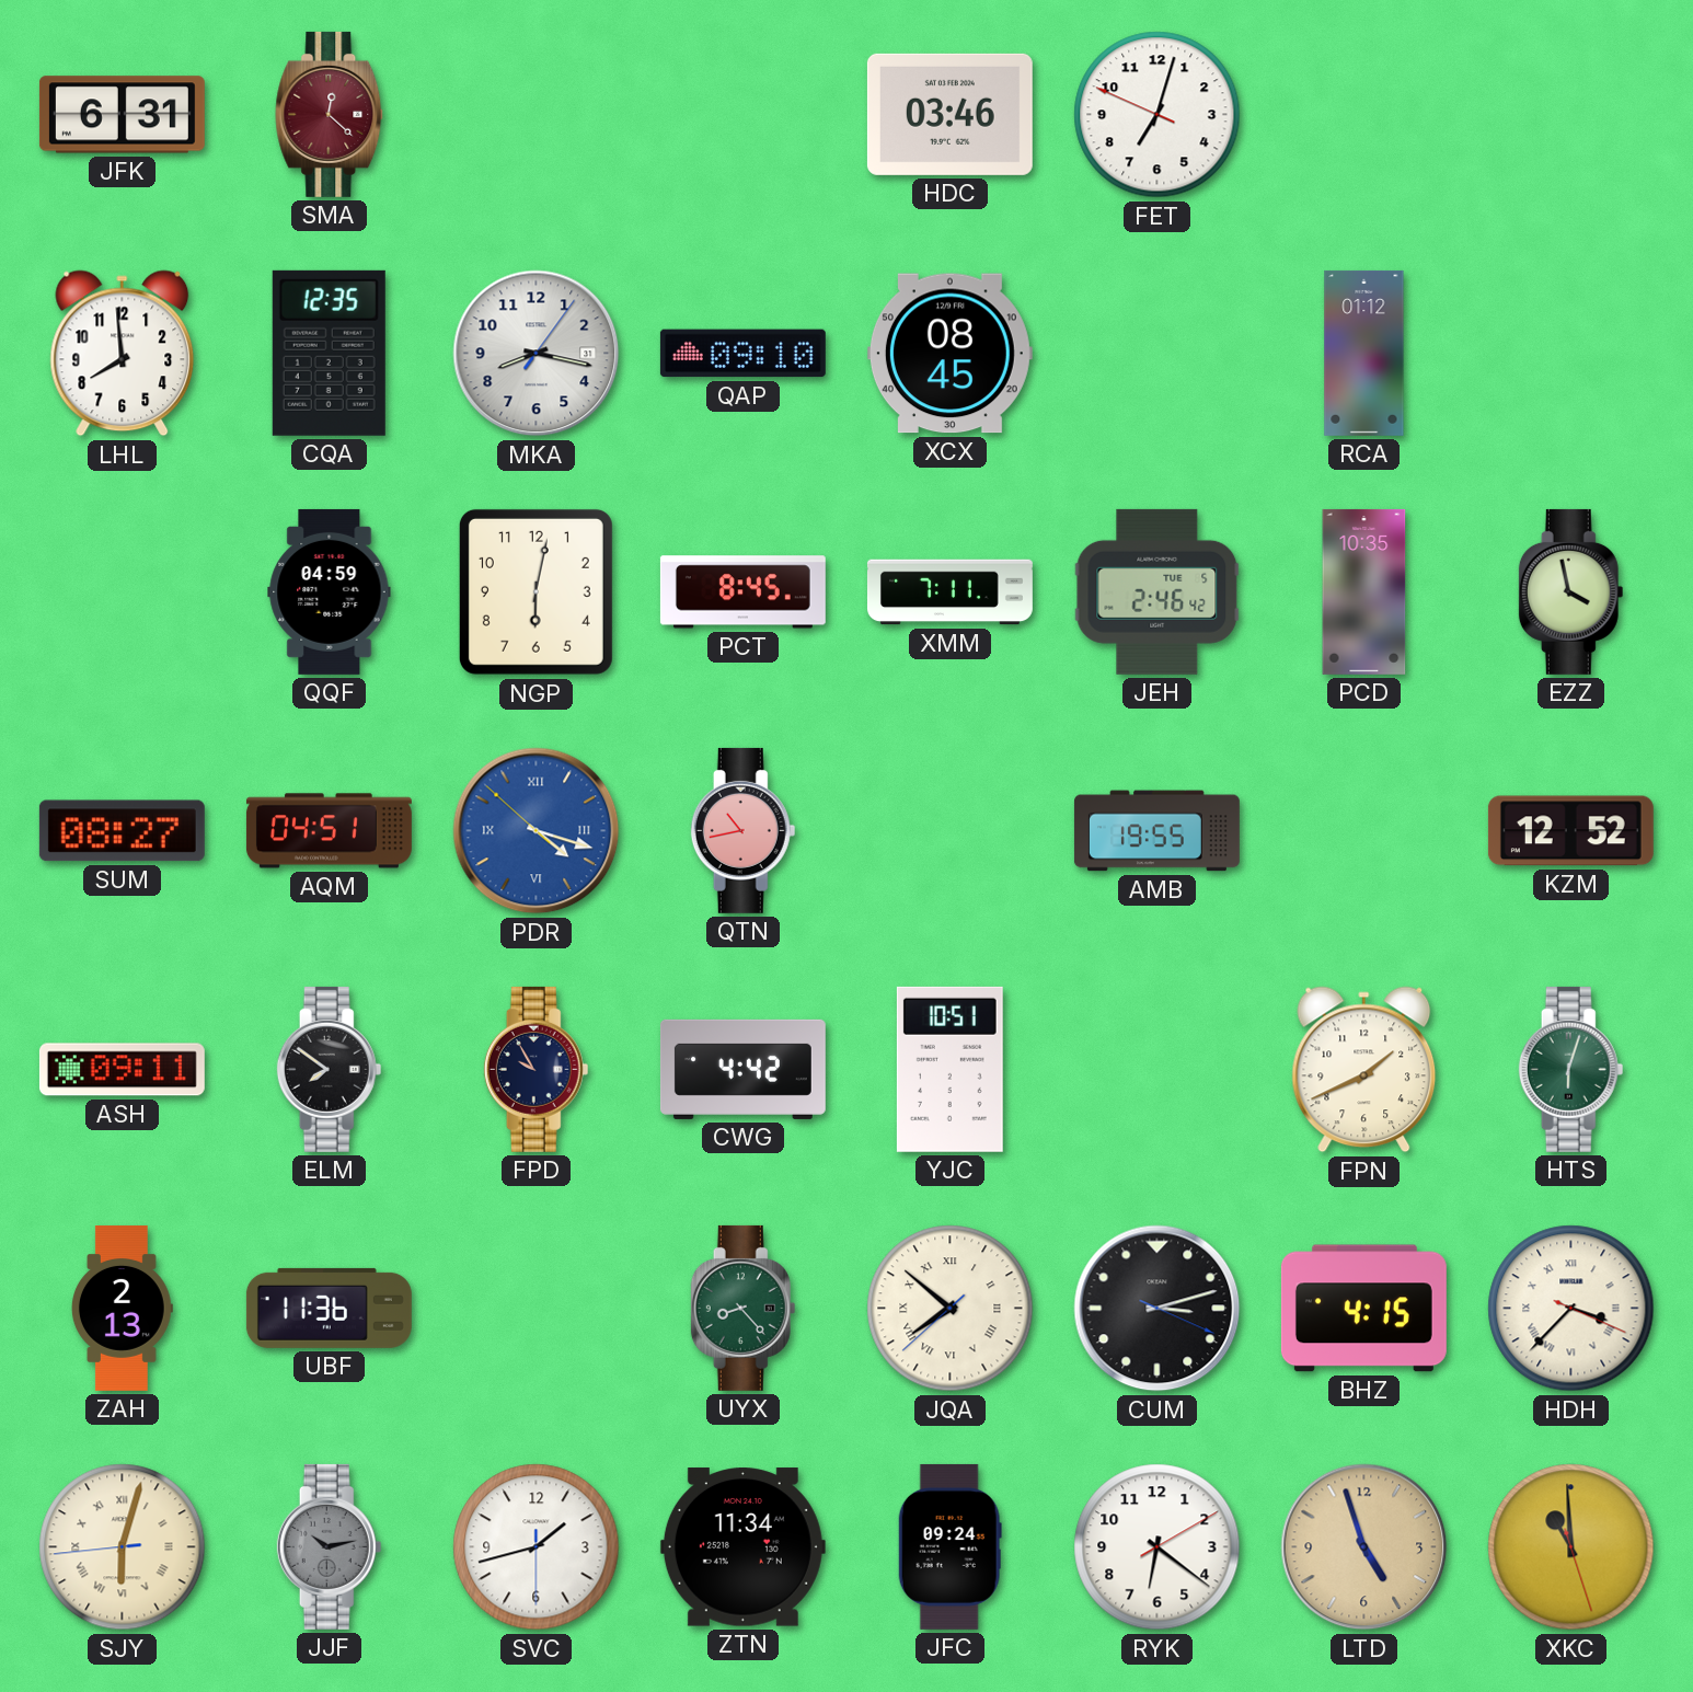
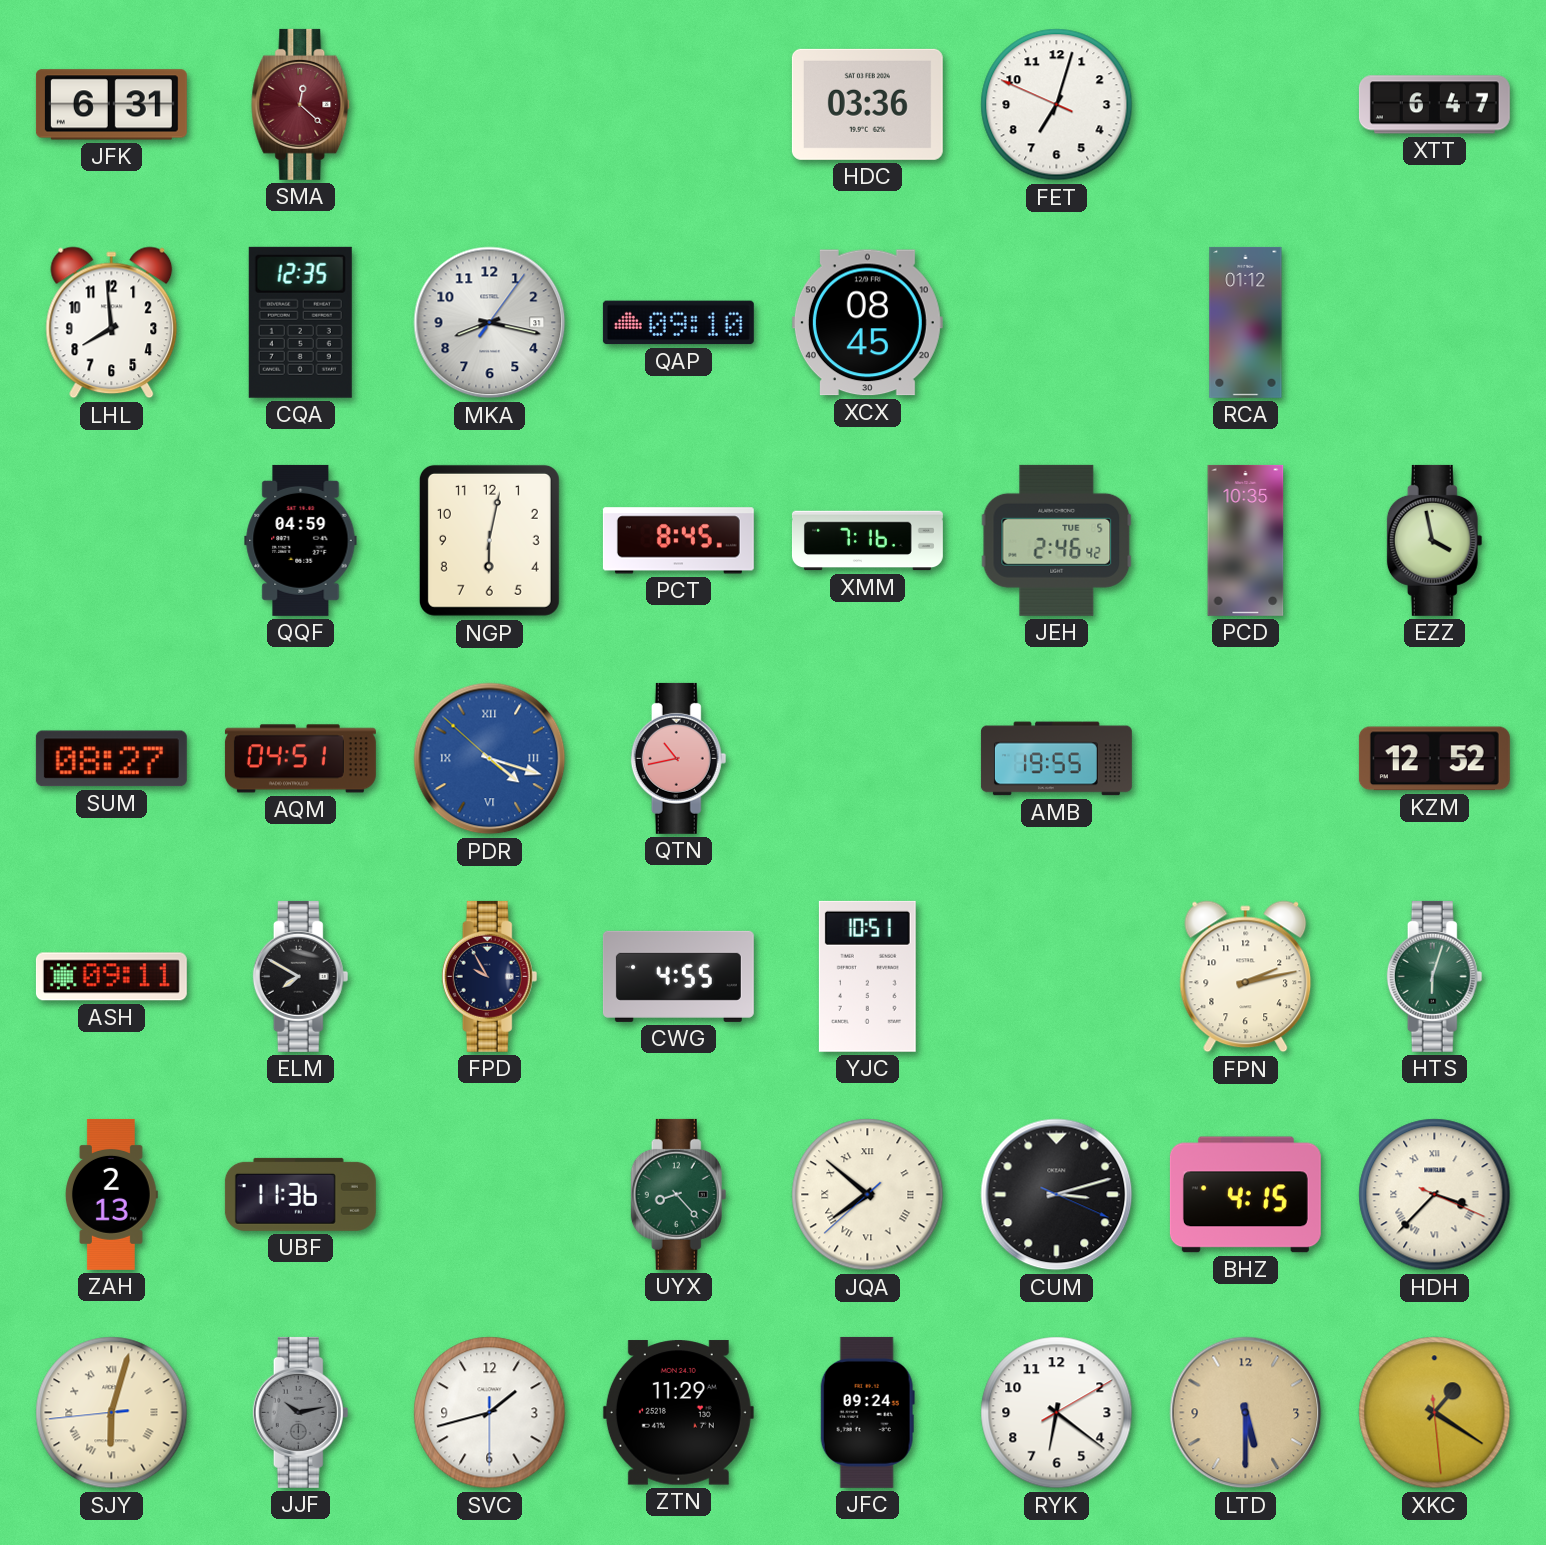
HDC: 03:46 -> 03:36
XTT: none -> 6:47
XMM: 7:11 -> 7:16
ELM: 7:51 -> 7:50
CWG: 4:42 -> 4:55
FPN: 1:41 -> 2:13
ZTN: 11:34 -> 11:29
LTD: 4:57 -> 5:30
XKC: 10:59 -> 1:20
